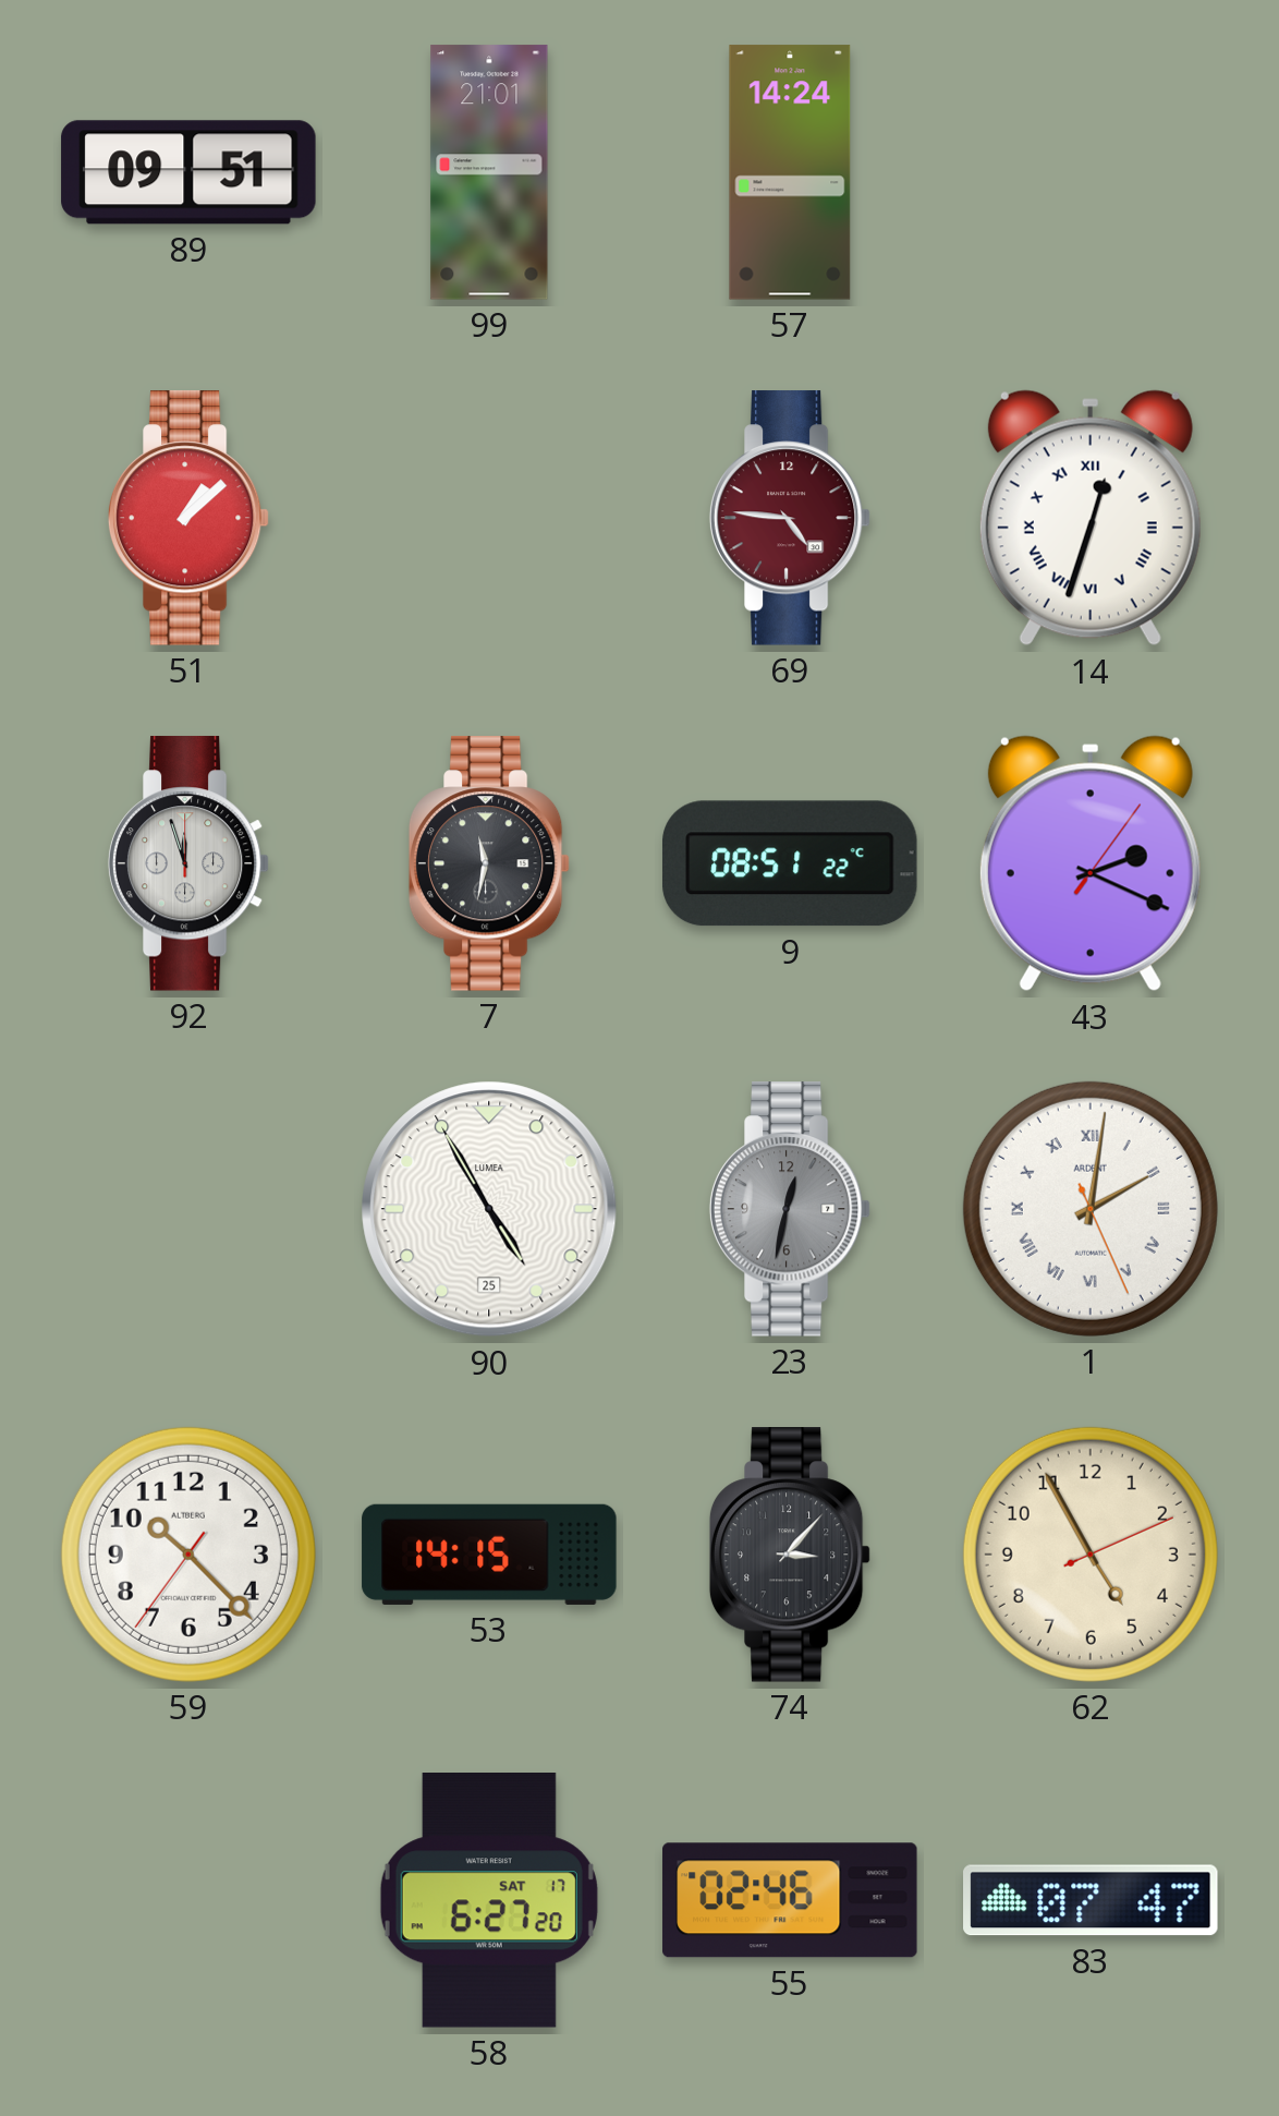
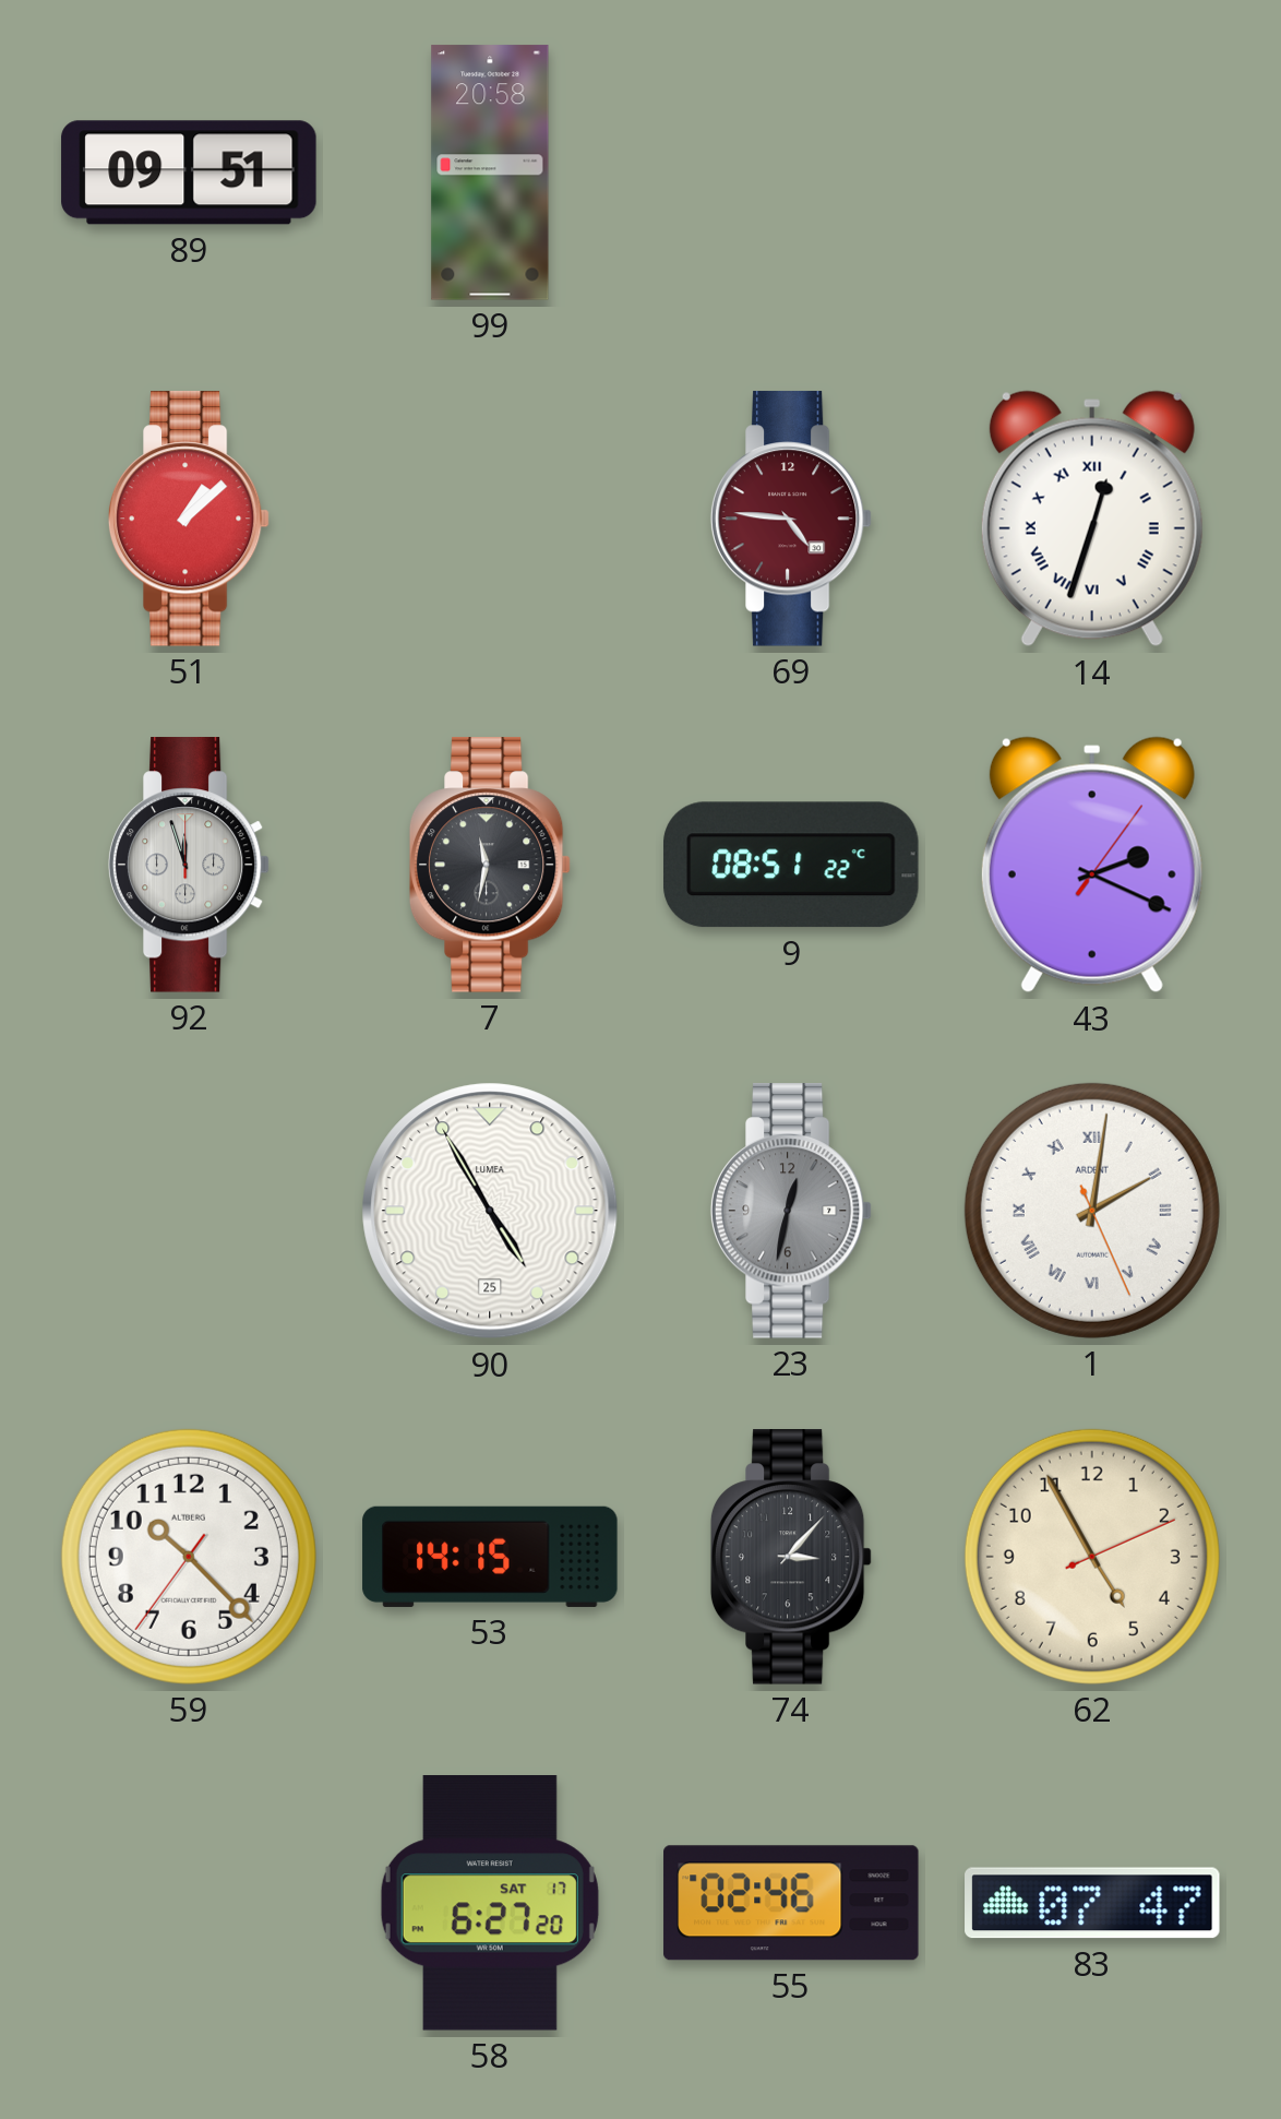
99: 21:01 -> 20:58
57: 14:24 -> none
